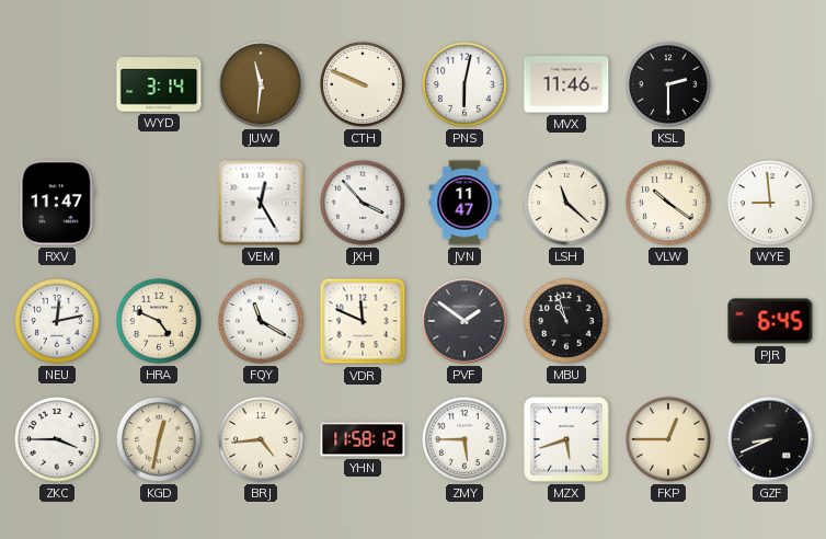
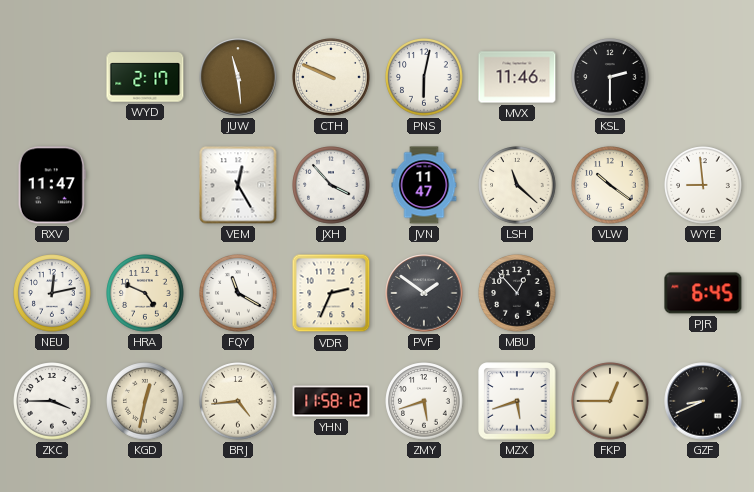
WYD: 3:14 -> 2:17
JUW: 11:31 -> 11:29
VDR: 11:49 -> 2:34
MBU: 10:57 -> 12:53
ZMY: 5:45 -> 5:42
